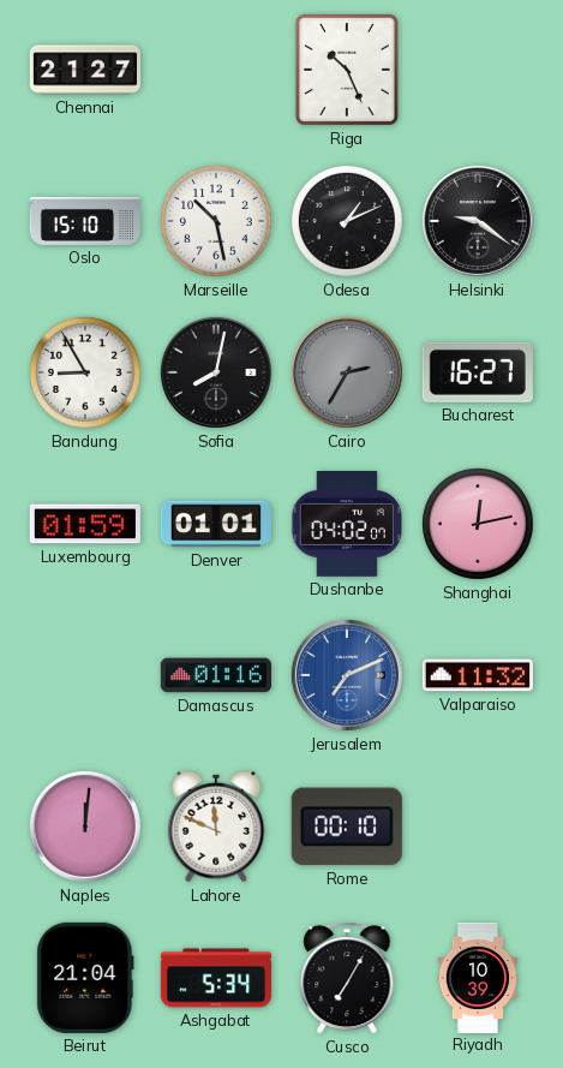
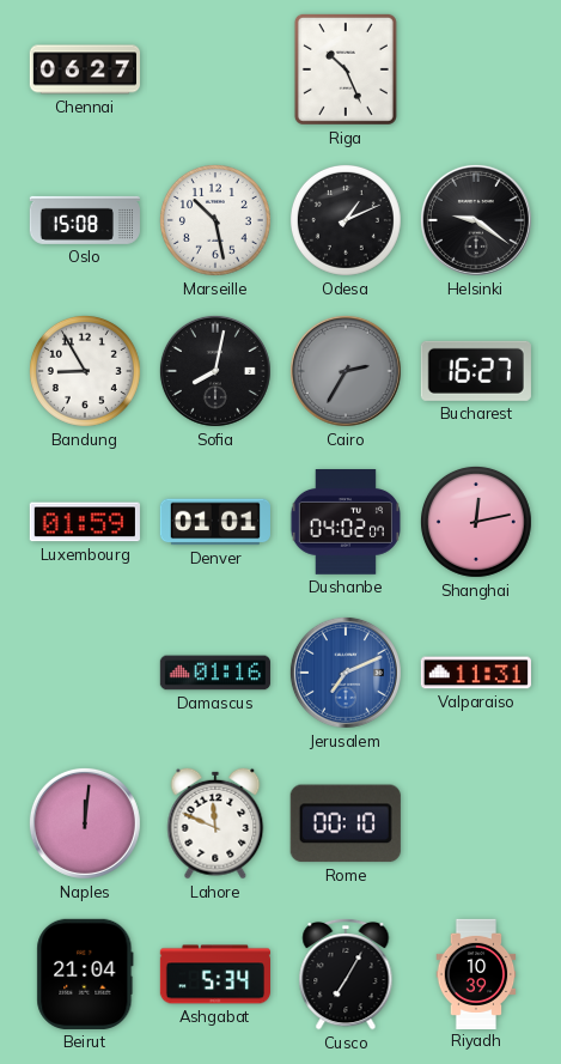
Chennai: 21:27 -> 06:27
Oslo: 15:10 -> 15:08
Valparaiso: 11:32 -> 11:31
